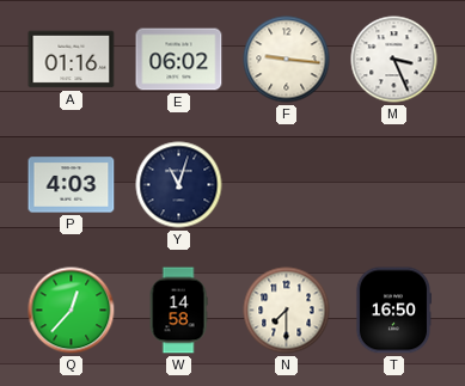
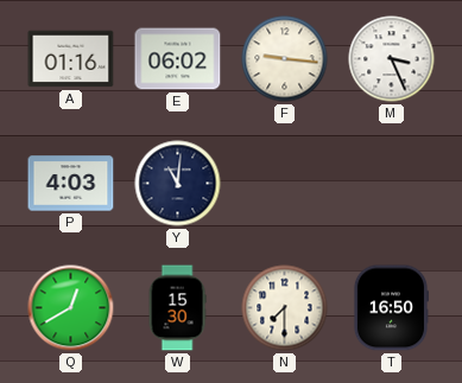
Y: 11:03 -> 11:01
Q: 12:37 -> 12:40
W: 14:58 -> 15:30
